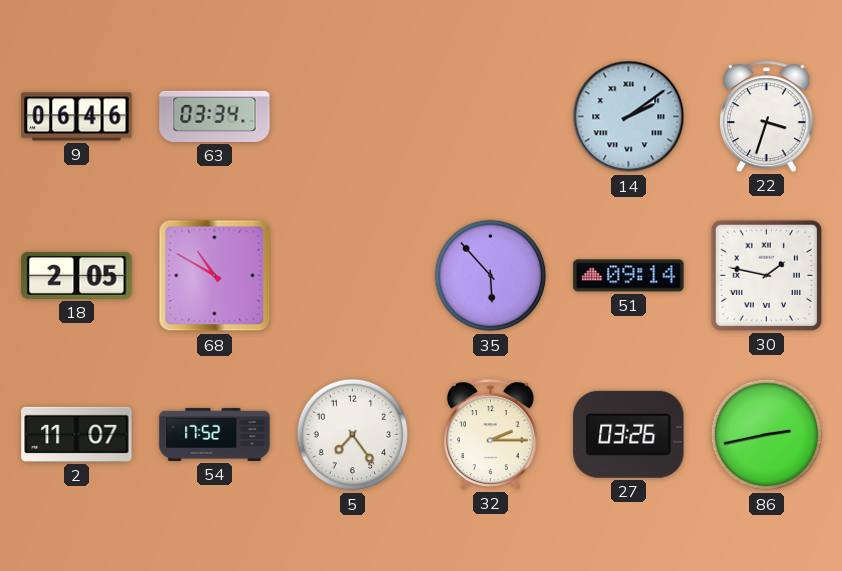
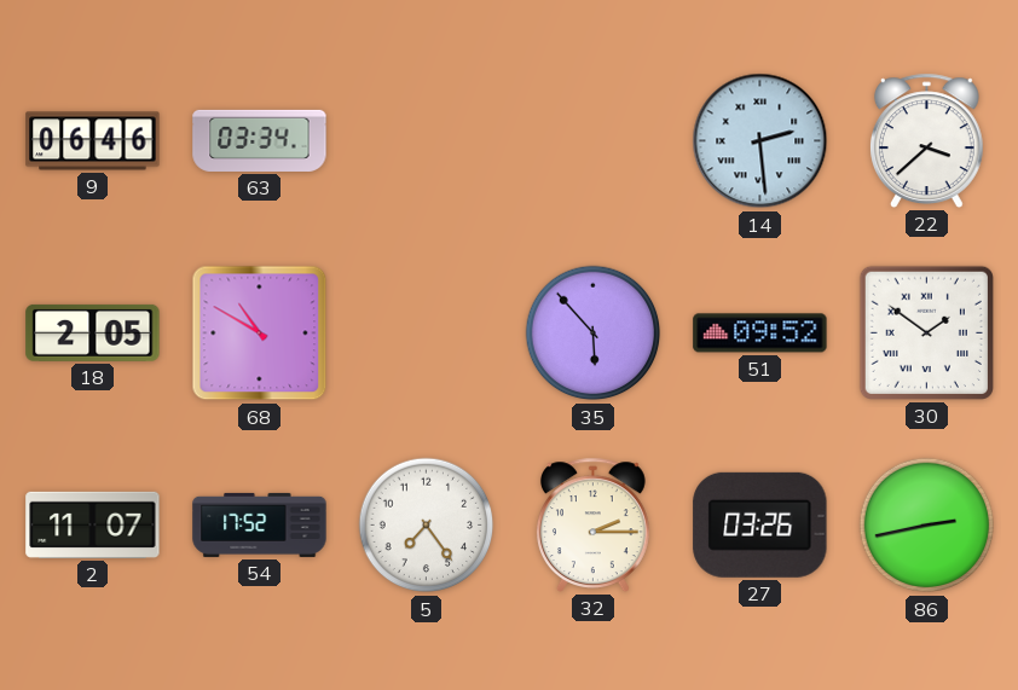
14: 2:09 -> 2:29
22: 3:33 -> 3:38
51: 09:14 -> 09:52
30: 1:47 -> 1:51
